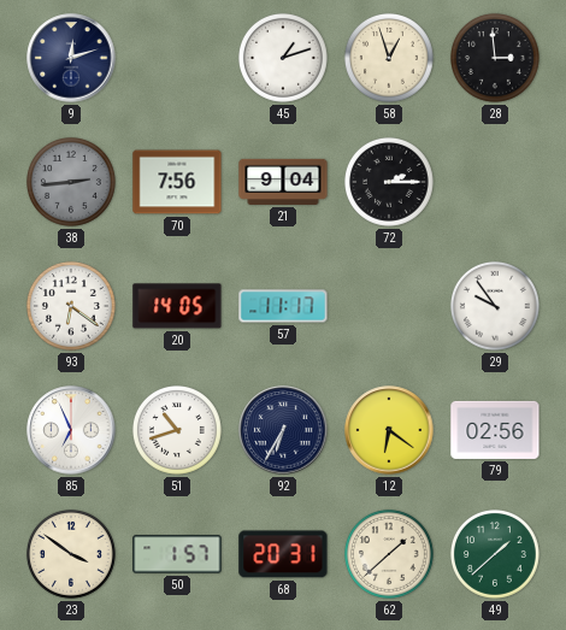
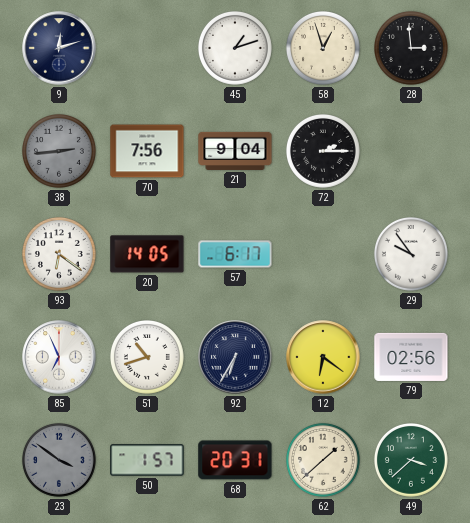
57: 11:17 -> 6:17
23 dial: cream -> grey
49: 1:38 -> 3:38
